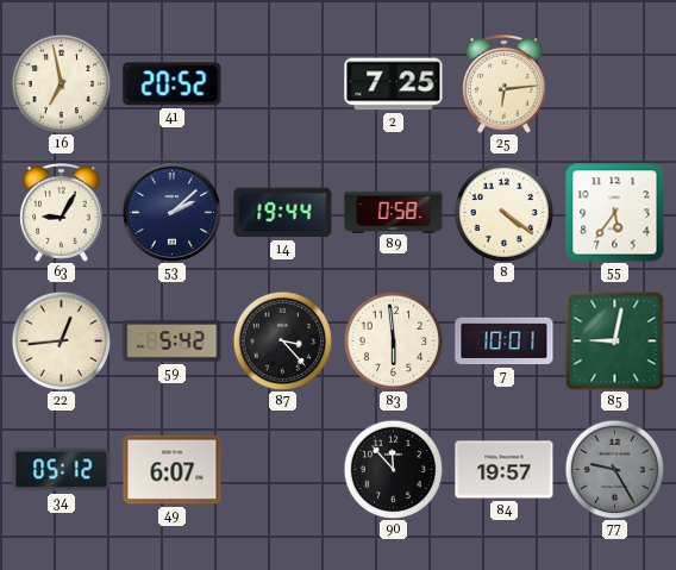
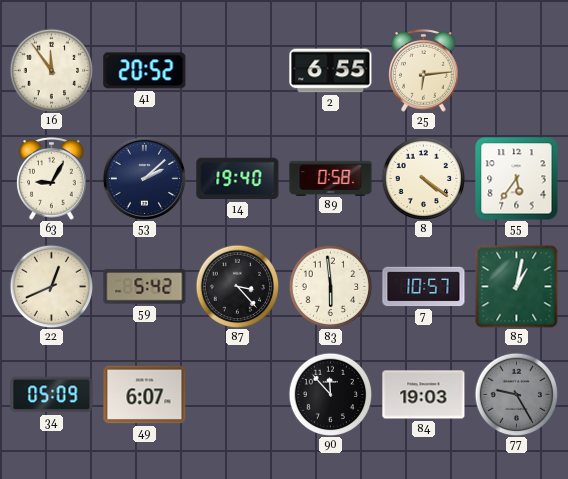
16: 6:58 -> 11:54
2: 7:25 -> 6:55
14: 19:44 -> 19:40
22: 12:44 -> 12:41
7: 10:01 -> 10:57
85: 9:02 -> 1:02
34: 05:12 -> 05:09
84: 19:57 -> 19:03
